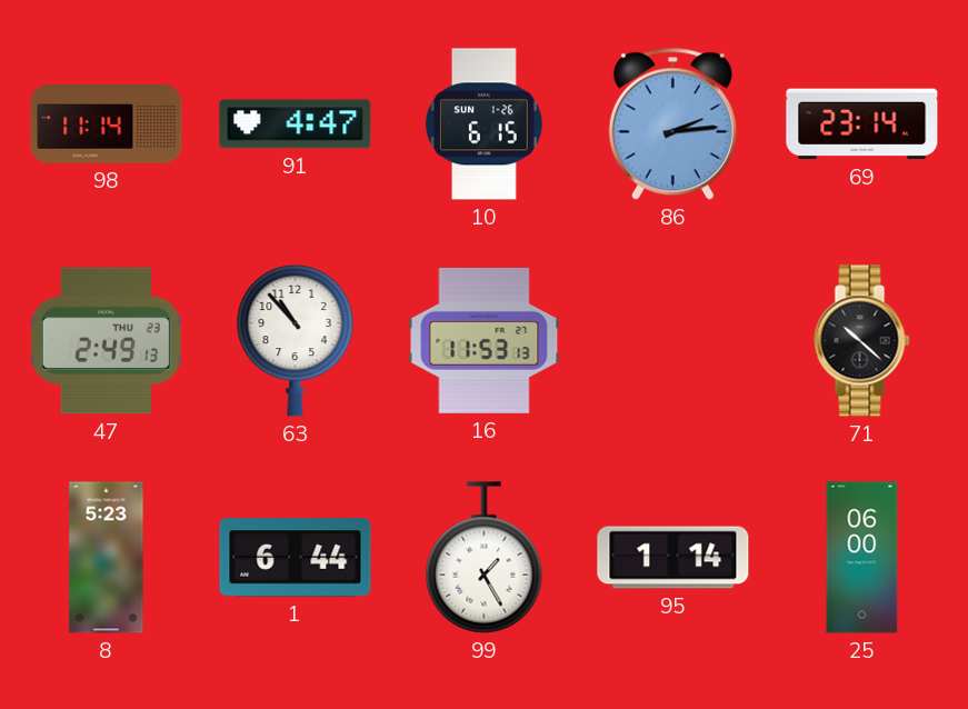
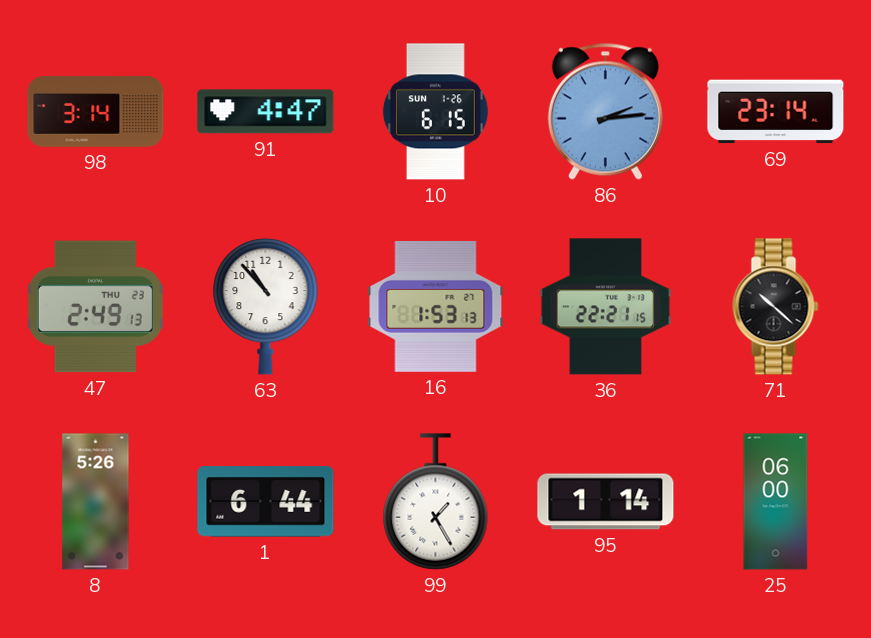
98: 11:14 -> 3:14
16: 11:53 -> 1:53
36: none -> 22:21
8: 5:23 -> 5:26
